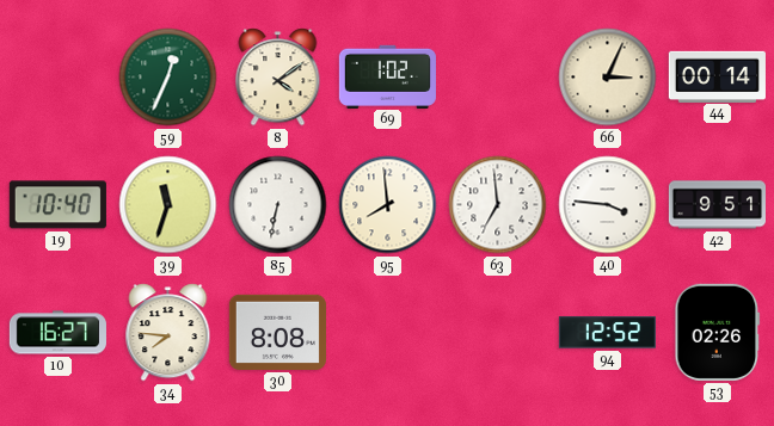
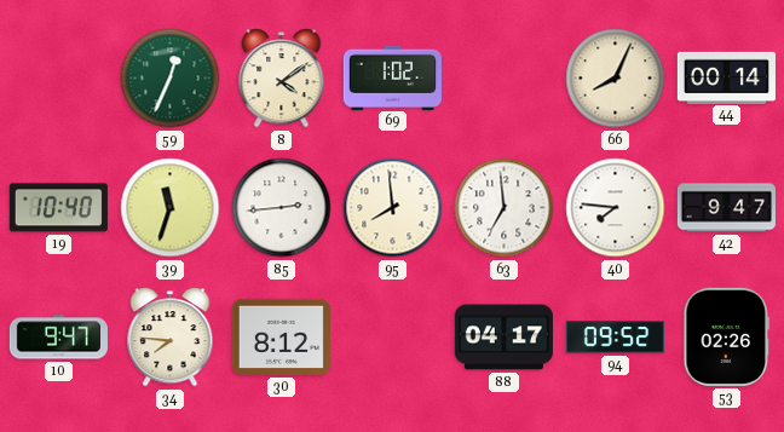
66: 3:04 -> 8:04
85: 6:32 -> 2:44
40: 3:46 -> 7:46
42: 9:51 -> 9:47
10: 16:27 -> 9:47
30: 8:08 -> 8:12
88: none -> 04:17
94: 12:52 -> 09:52
